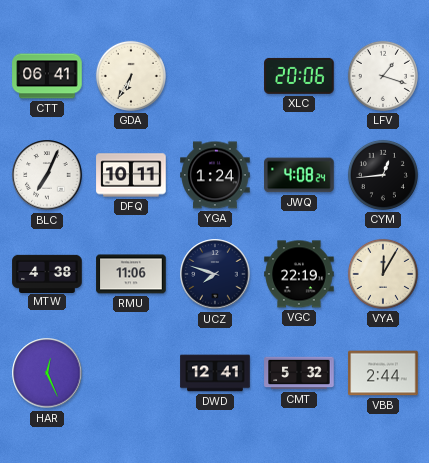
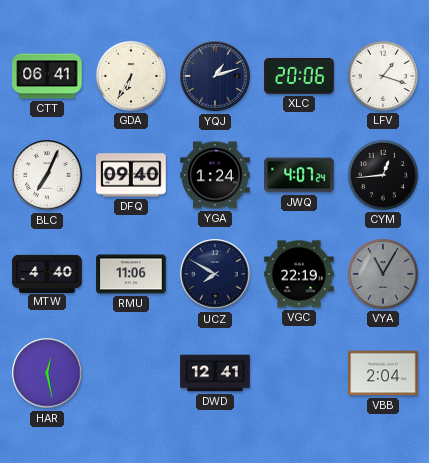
YQJ: none -> 1:12
DFQ: 10:11 -> 09:40
JWQ: 4:08 -> 4:07
MTW: 4:38 -> 4:40
UCZ: 7:48 -> 7:50
VYA: 12:05 -> 11:05
VYA dial: cream -> grey
HAR: 12:26 -> 12:28
CMT: 5:32 -> none
VBB: 2:44 -> 2:04
